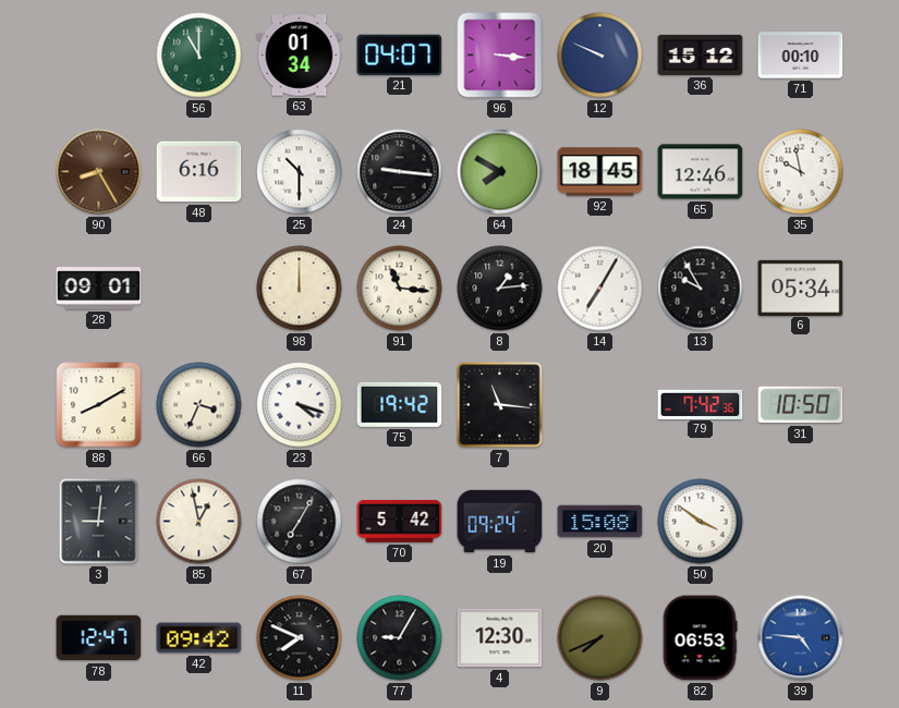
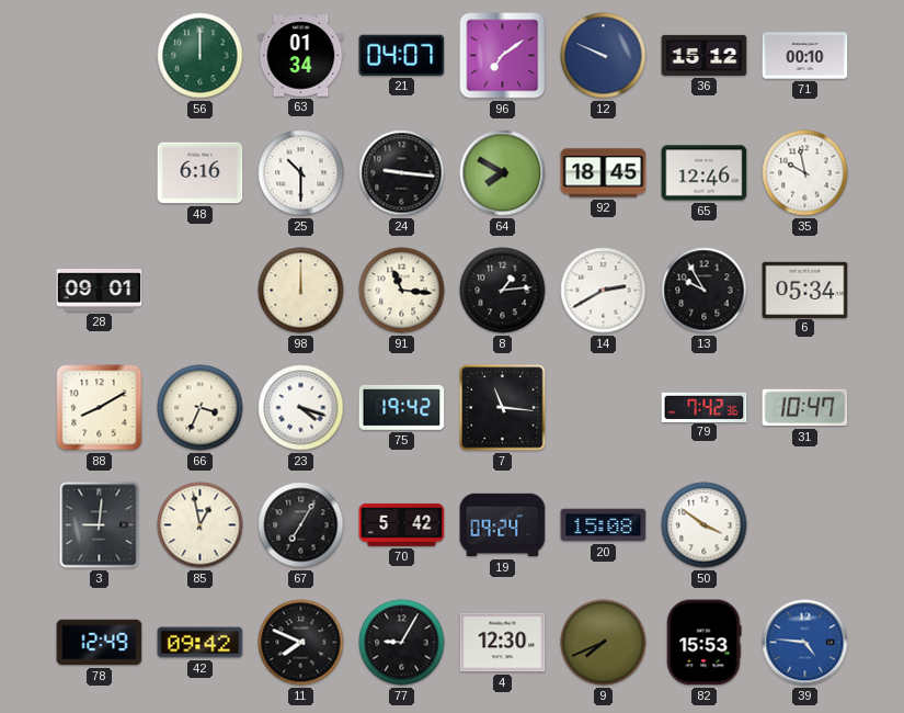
56: 11:00 -> 12:00
96: 3:16 -> 7:09
90: 8:25 -> none
14: 7:05 -> 2:40
31: 10:50 -> 10:47
78: 12:47 -> 12:49
82: 06:53 -> 15:53
